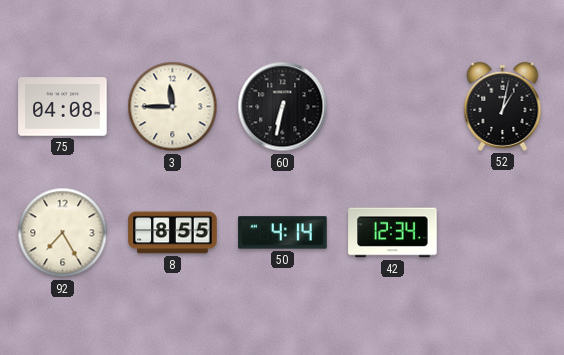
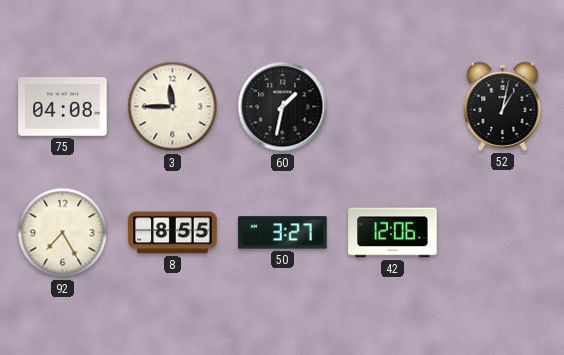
60: 6:32 -> 1:32
50: 4:14 -> 3:27
42: 12:34 -> 12:06
